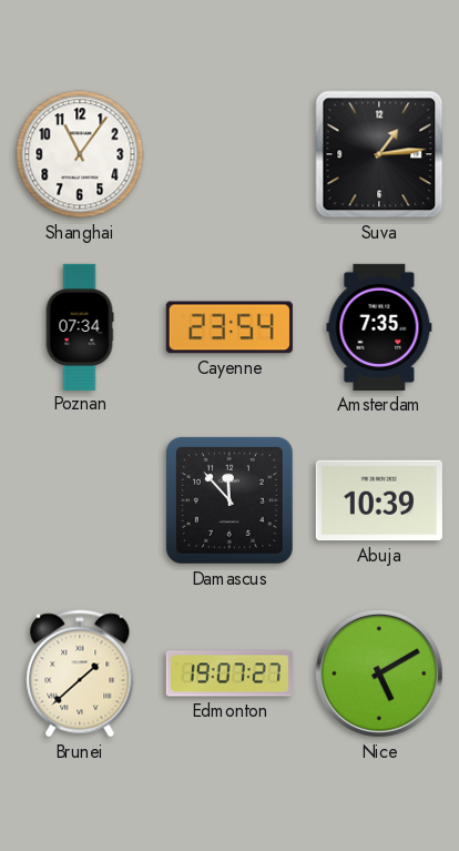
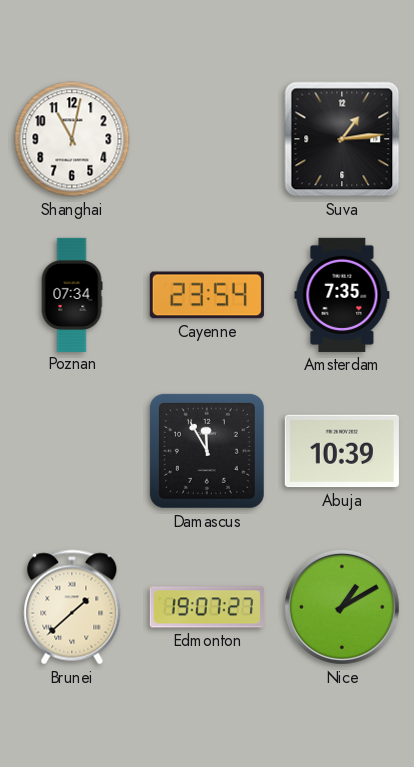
Shanghai: 11:06 -> 11:02
Damascus: 11:53 -> 11:55
Nice: 5:10 -> 1:10
